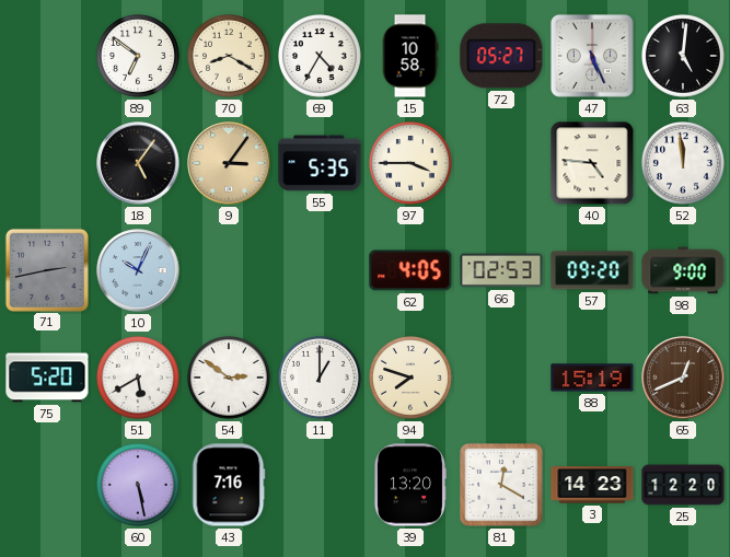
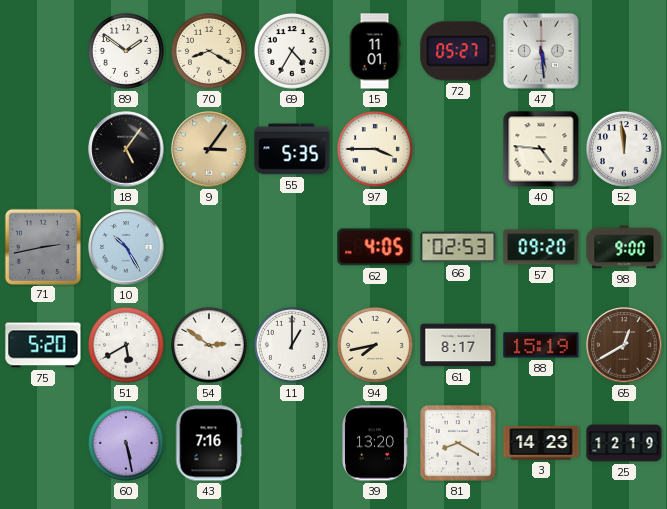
89: 6:51 -> 1:51
15: 10:58 -> 11:01
47: 5:26 -> 5:29
63: 5:01 -> none
10: 10:04 -> 10:25
94: 7:48 -> 7:43
61: none -> 8:17
65: 12:41 -> 12:40
81: 12:20 -> 8:20
25: 12:20 -> 12:19
